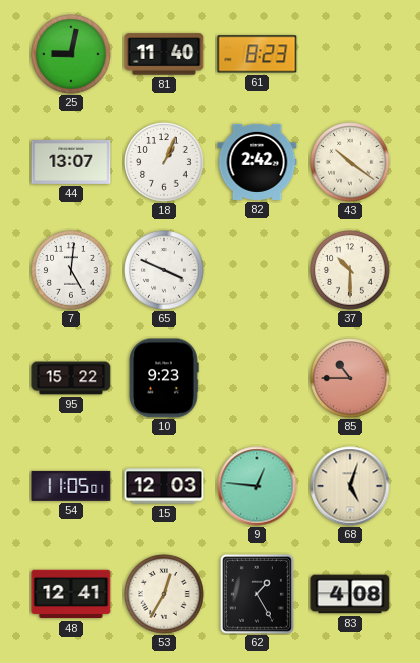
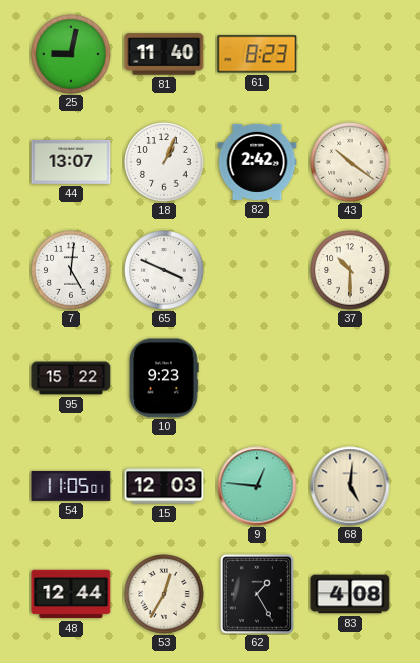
85: 10:45 -> none
68: 5:03 -> 5:01
48: 12:41 -> 12:44
